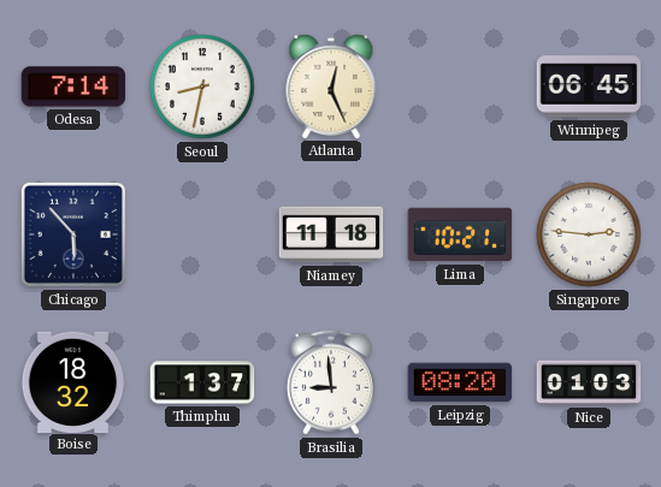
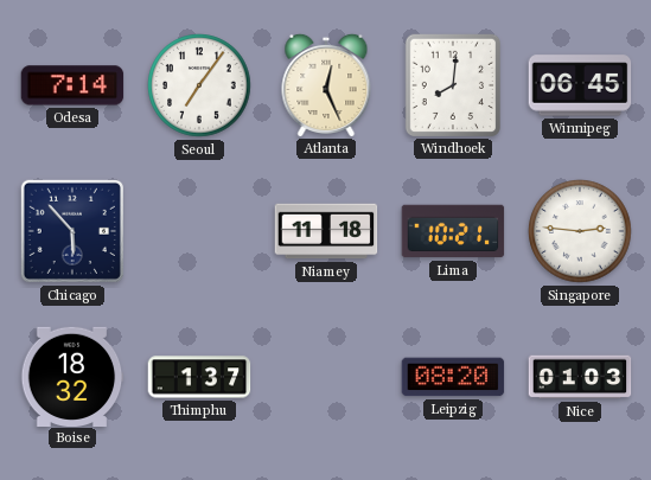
Seoul: 8:32 -> 7:06
Windhoek: none -> 8:01
Brasilia: 8:59 -> none
